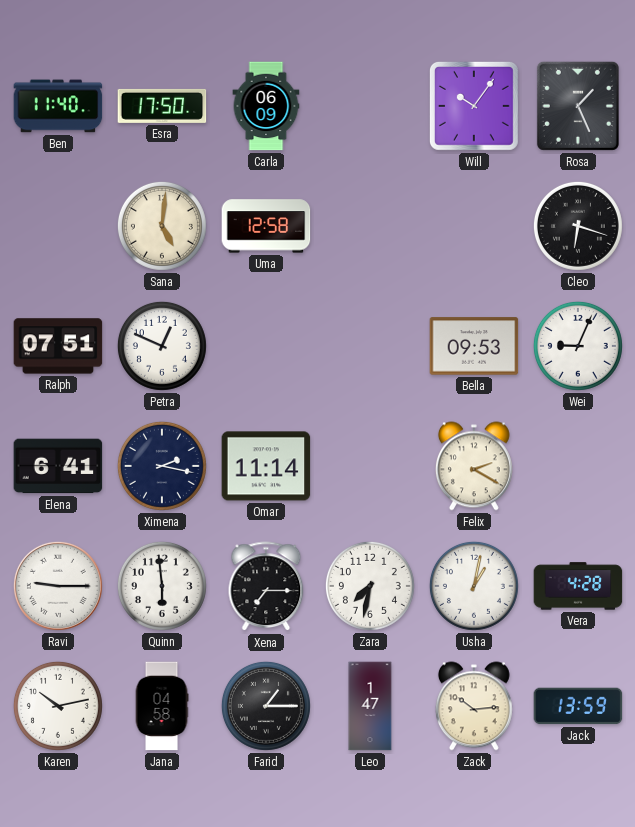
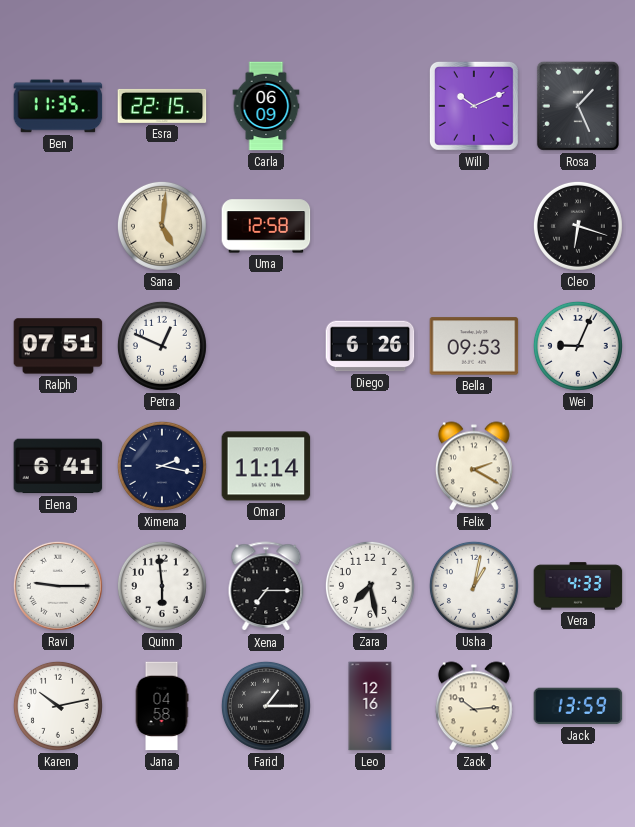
Ben: 11:40 -> 11:35
Esra: 17:50 -> 22:15
Will: 10:06 -> 10:11
Diego: none -> 6:26
Zara: 7:32 -> 7:28
Vera: 4:28 -> 4:33
Leo: 1:47 -> 12:16
